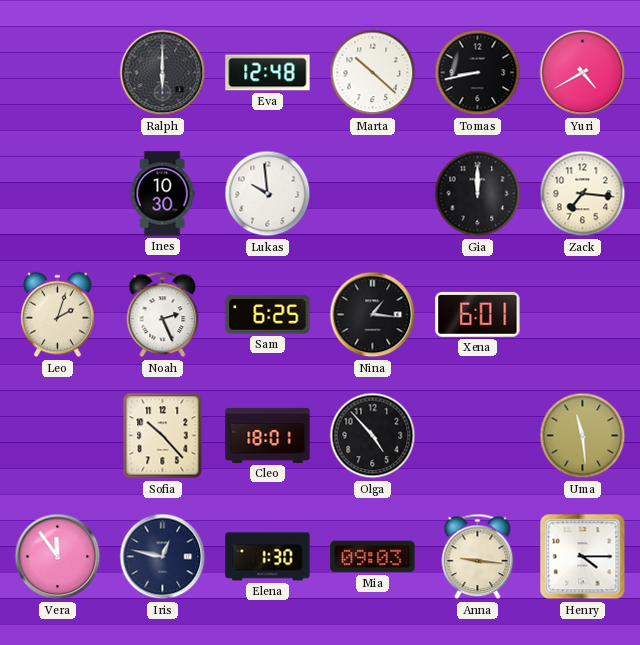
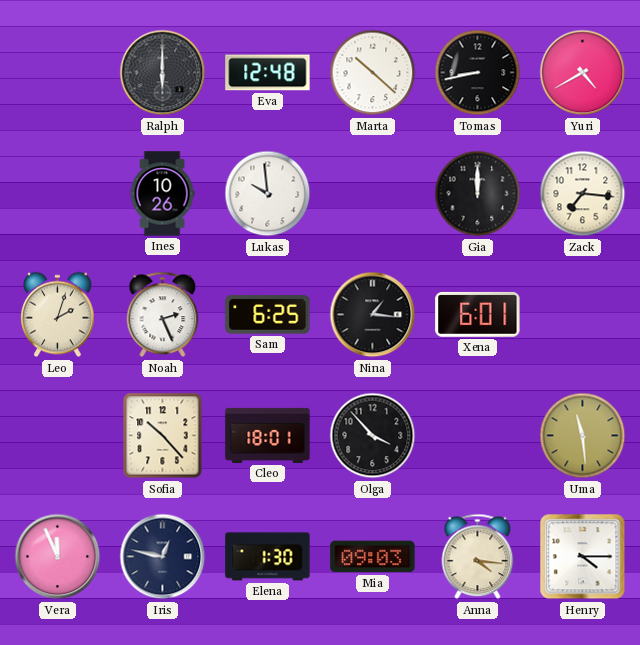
Ines: 10:30 -> 10:26
Olga: 4:53 -> 3:53
Vera: 11:54 -> 11:56
Anna: 9:16 -> 4:16
